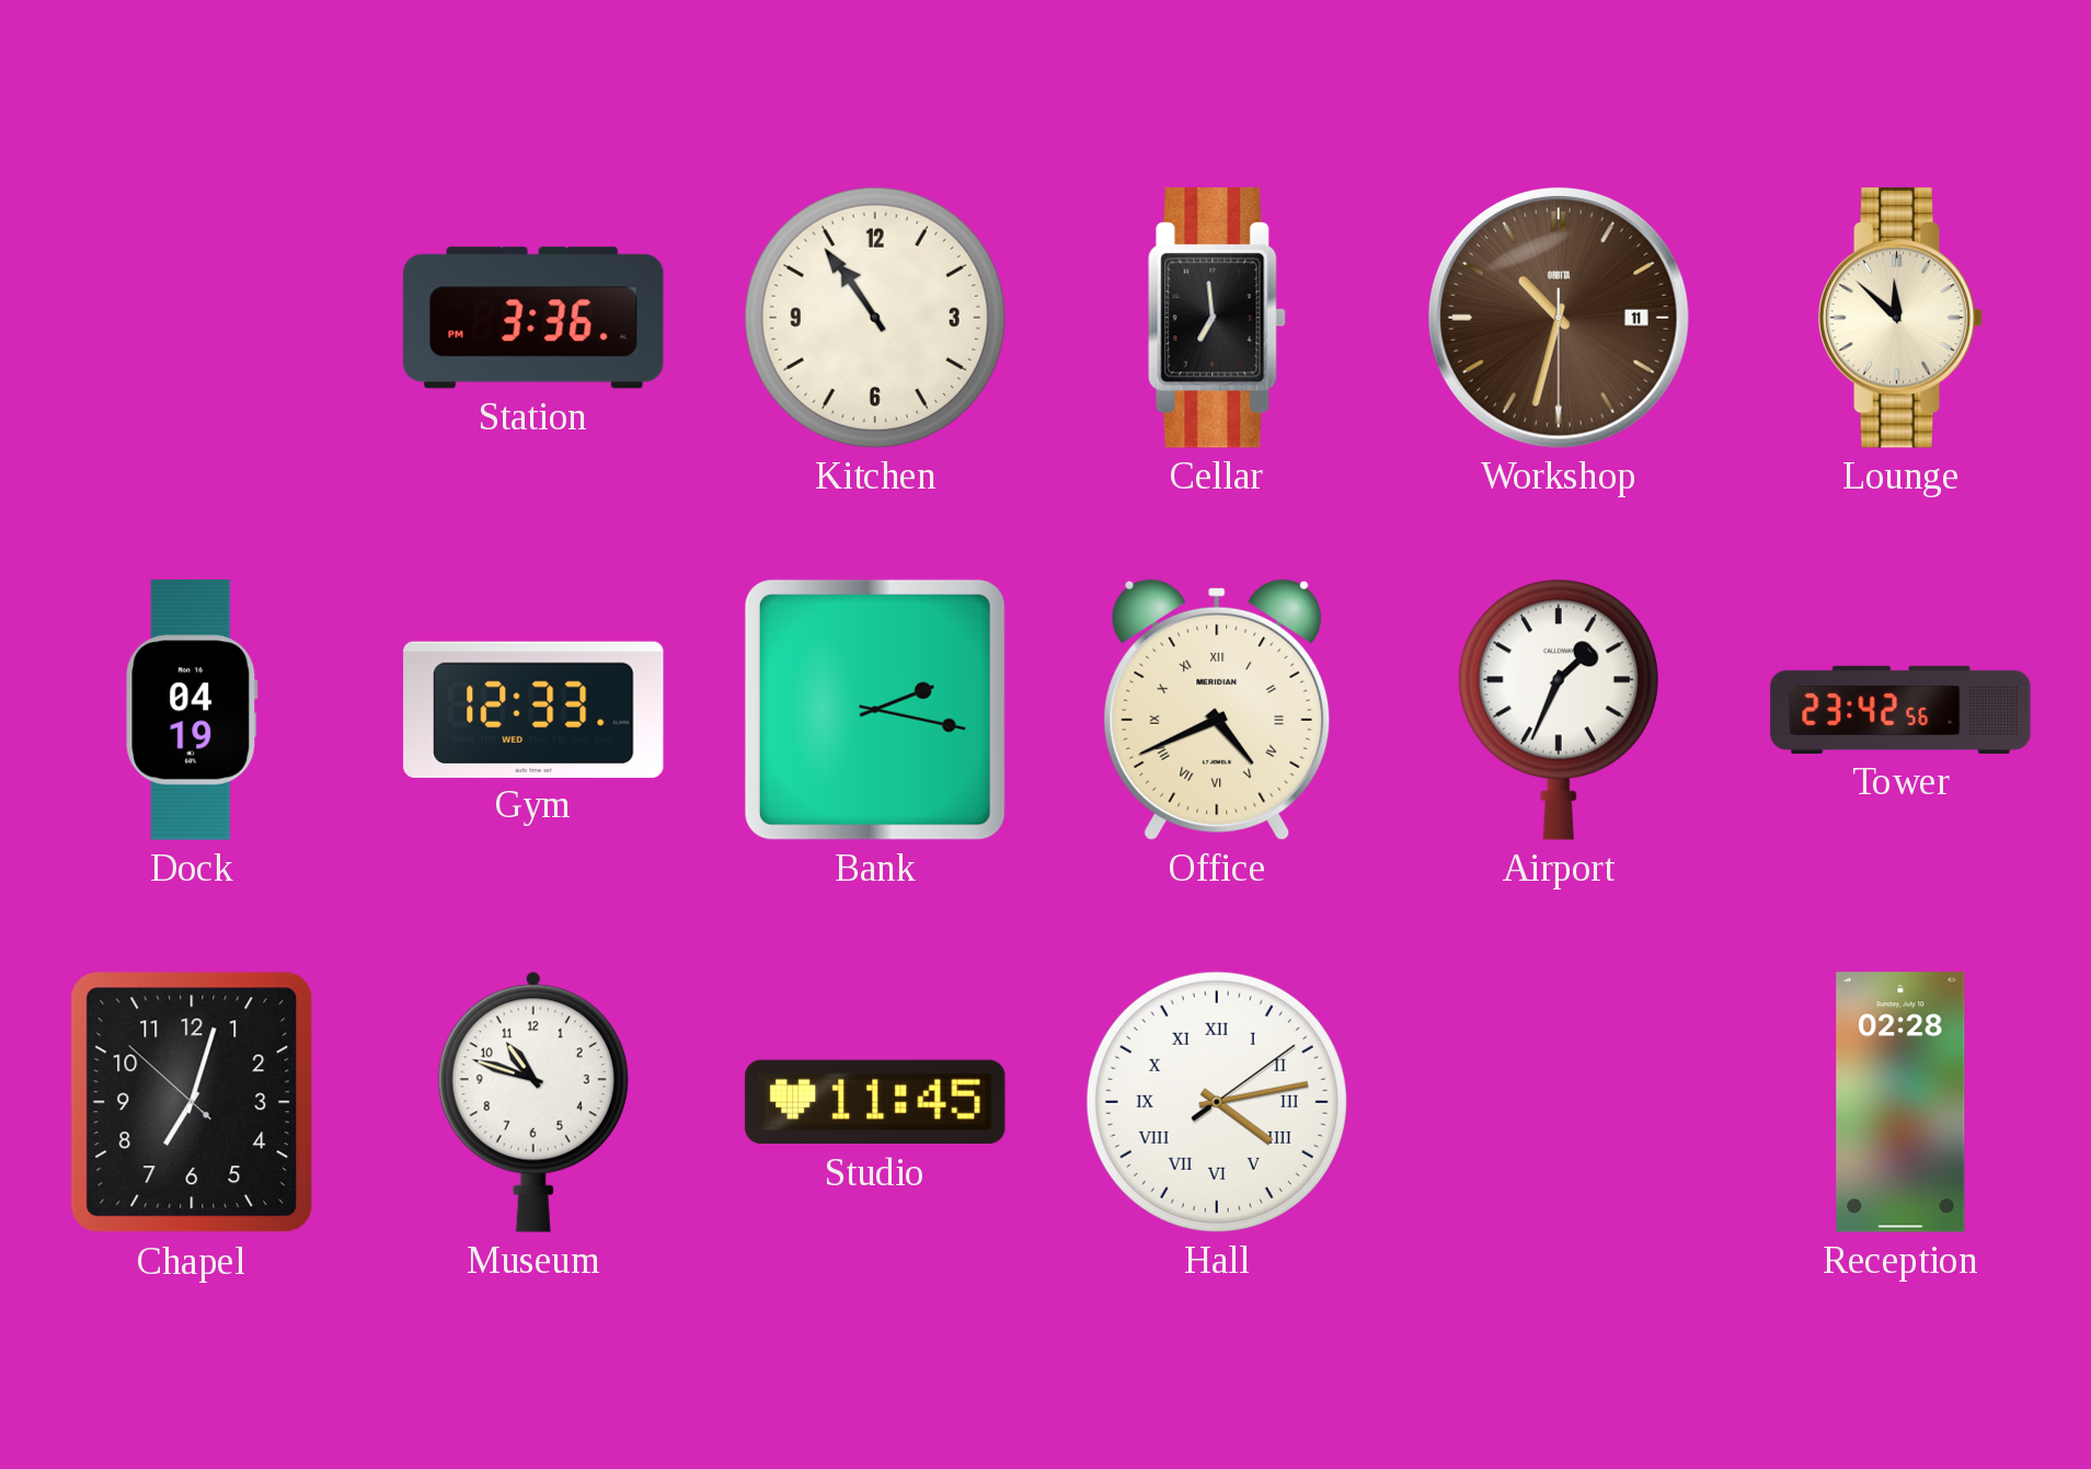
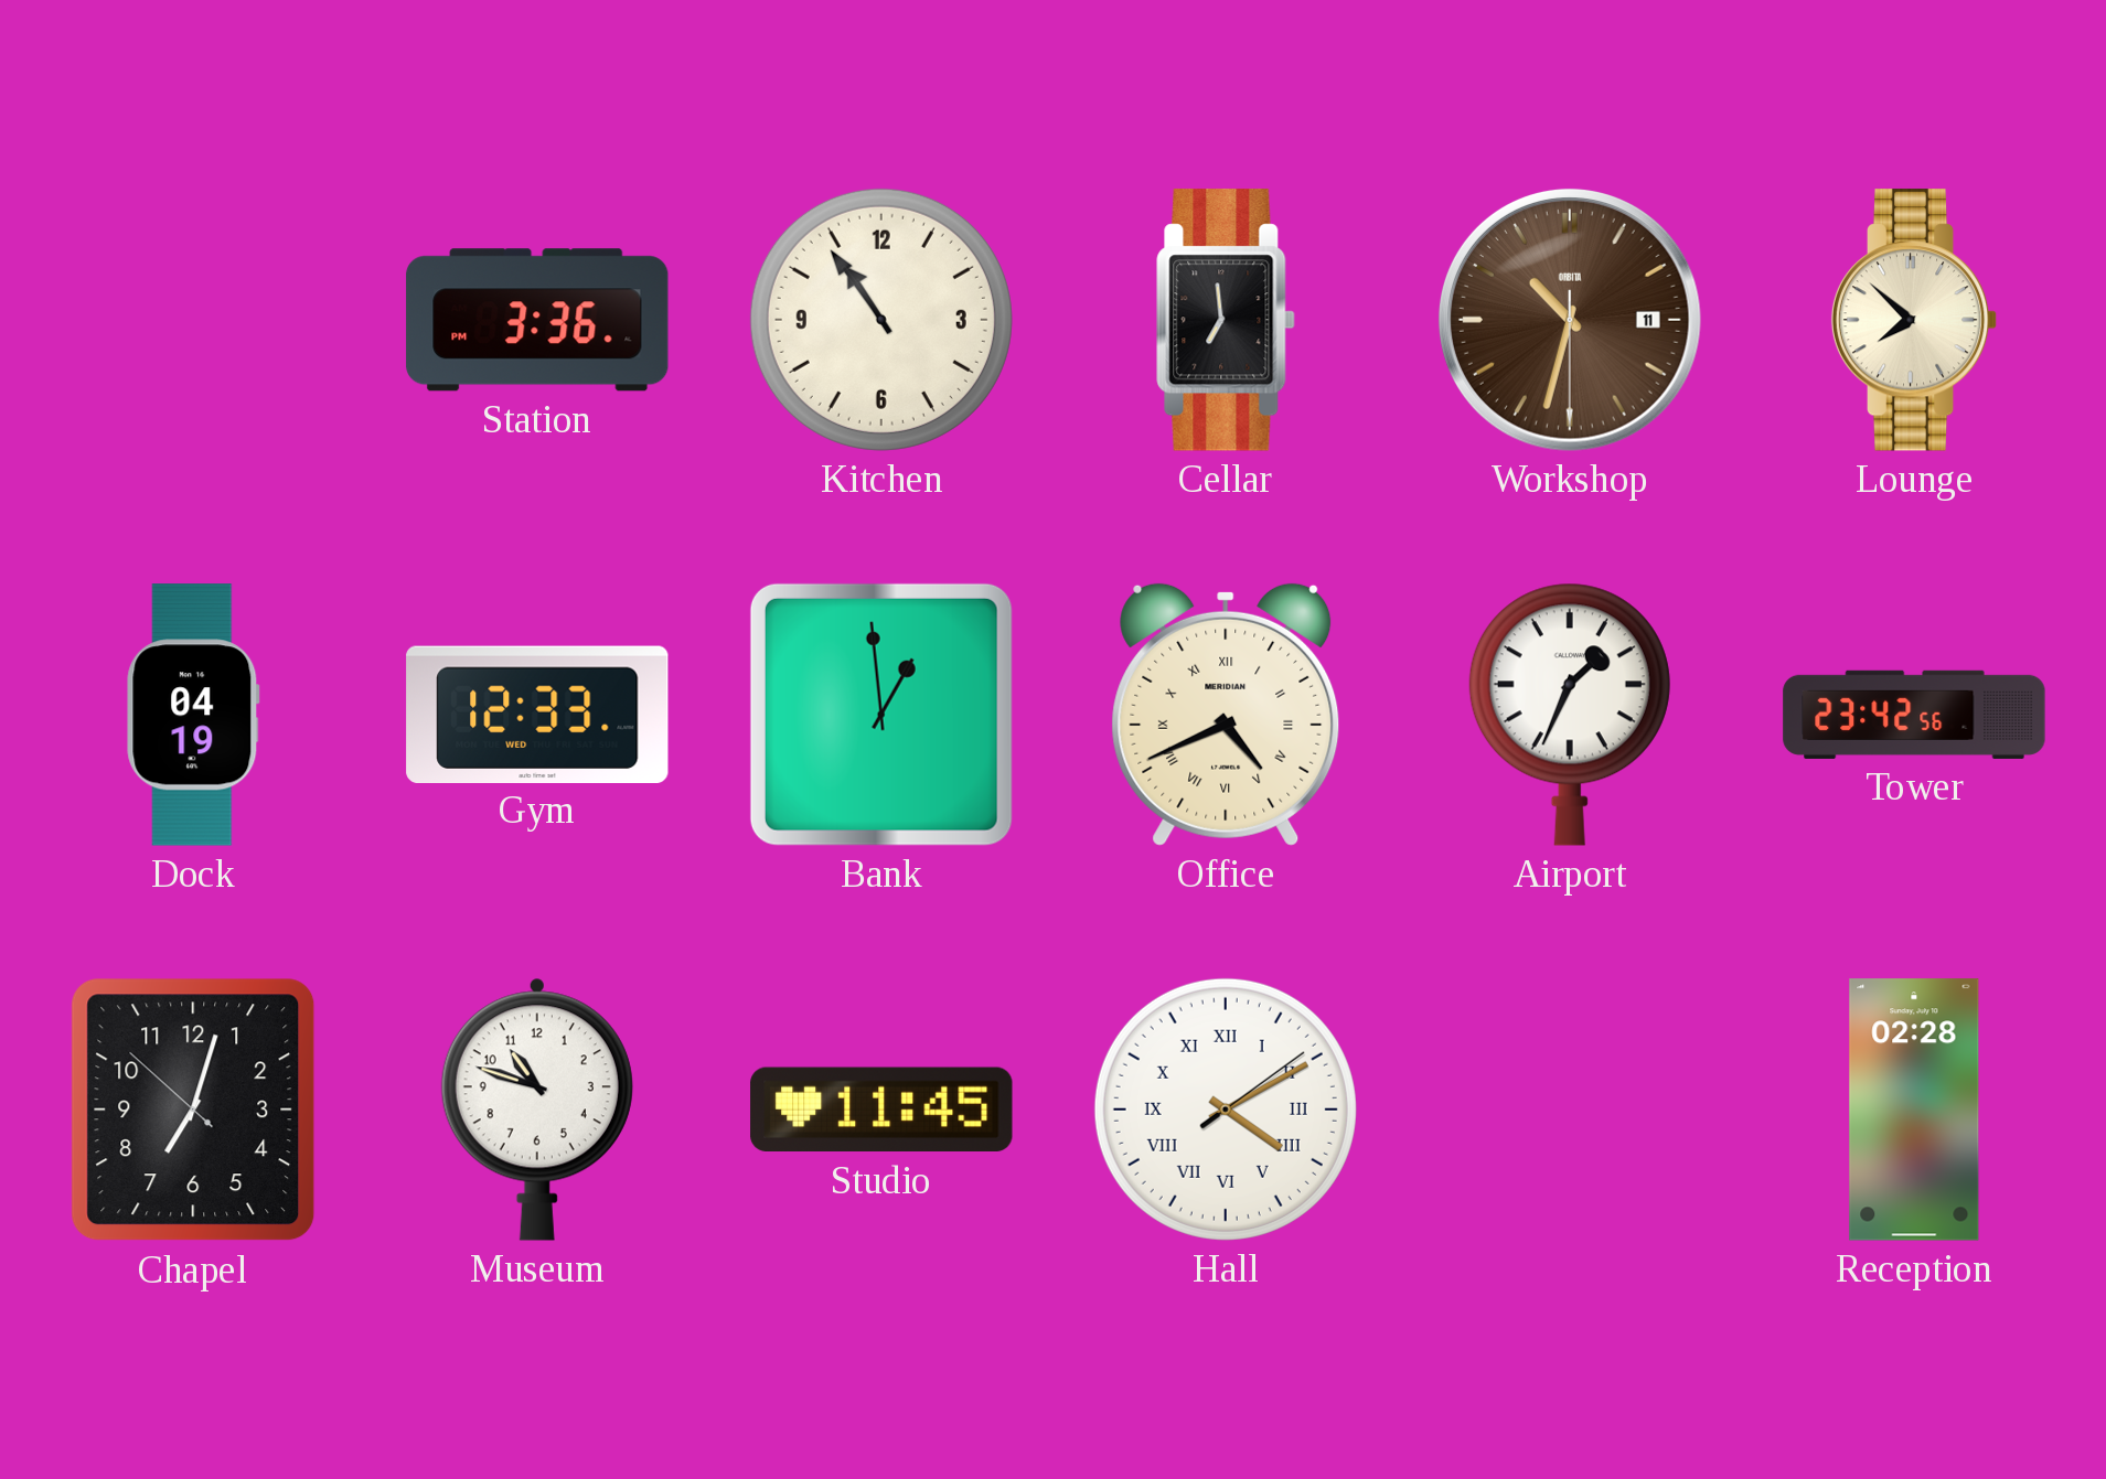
Lounge: 11:52 -> 7:52
Bank: 2:17 -> 12:59
Hall: 4:13 -> 4:10
